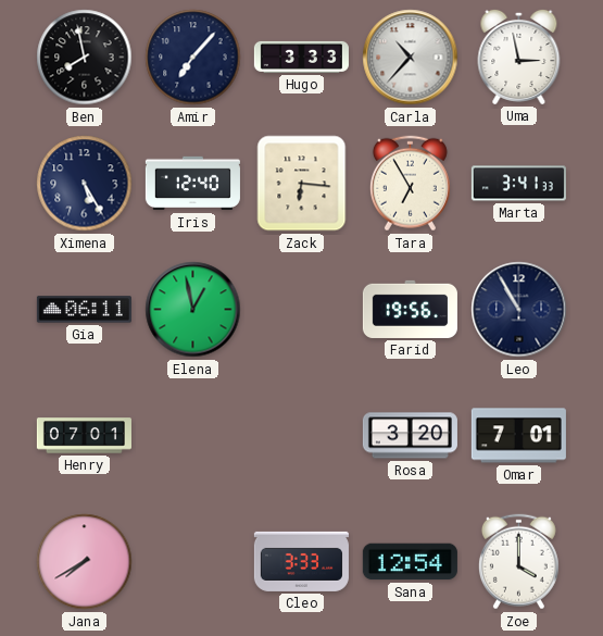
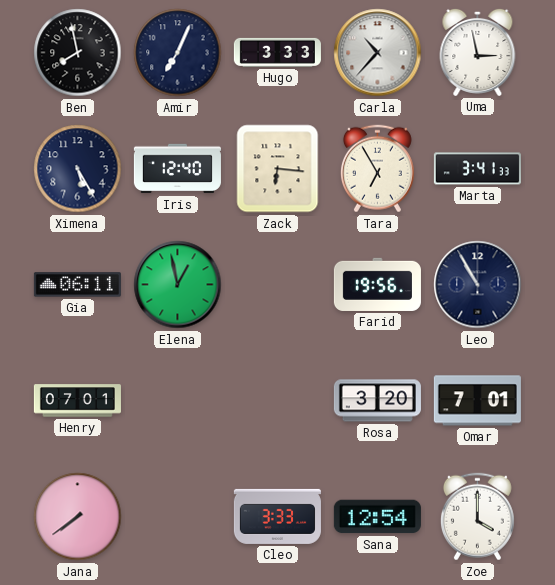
Amir: 7:07 -> 7:04
Jana: 7:40 -> 7:39
